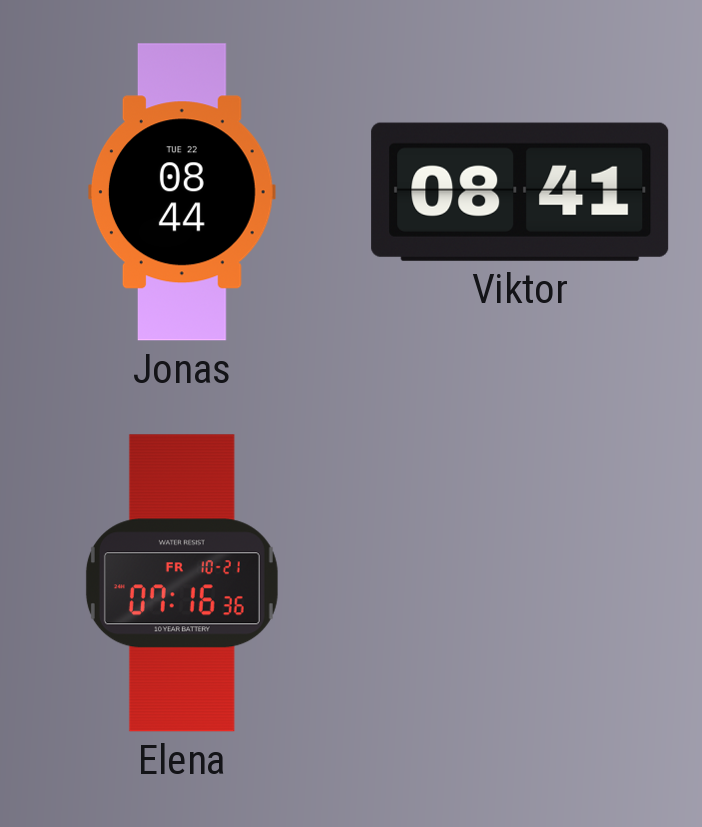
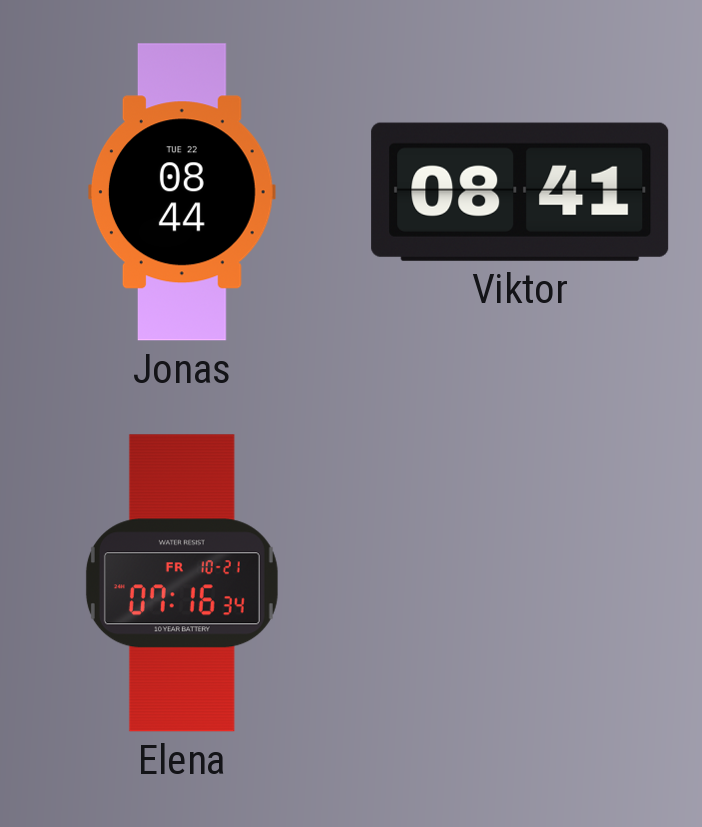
Elena: 07:16:36 -> 07:16:34
